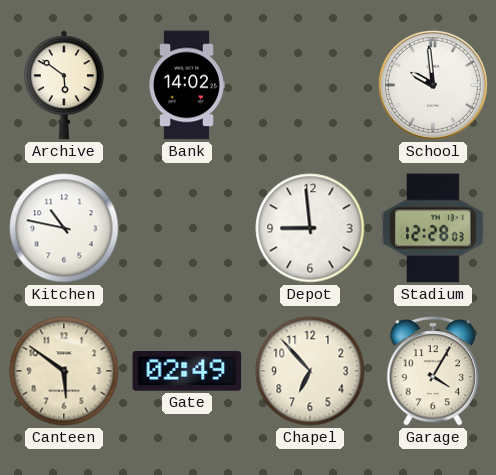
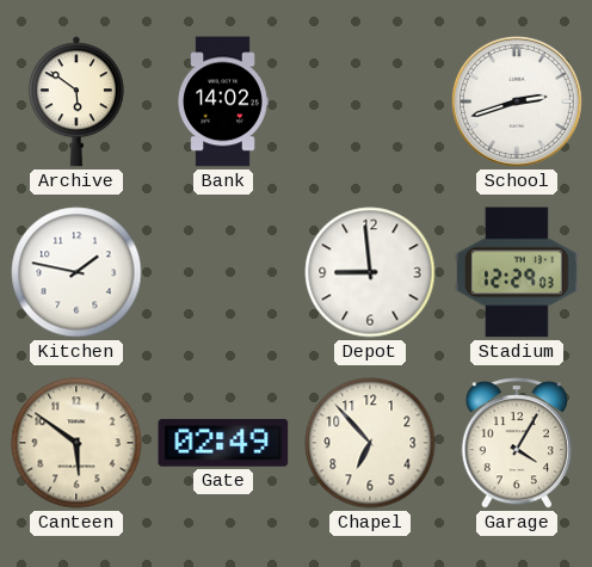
School: 9:59 -> 2:42
Kitchen: 10:47 -> 1:47
Stadium: 12:28 -> 12:29
